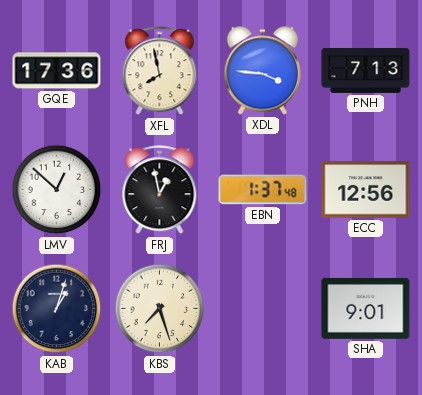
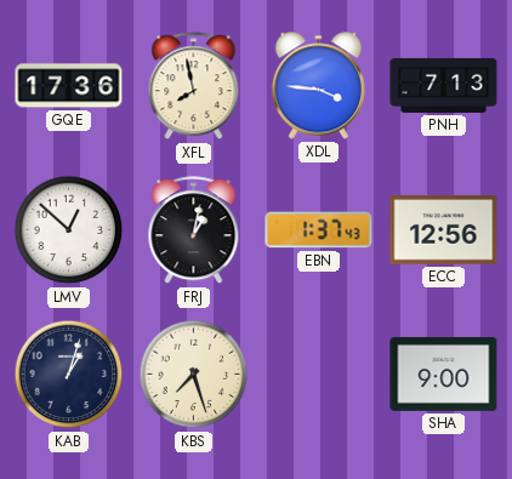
FRJ: 12:58 -> 1:02
EBN: 1:37:48 -> 1:37:43
SHA: 9:01 -> 9:00
